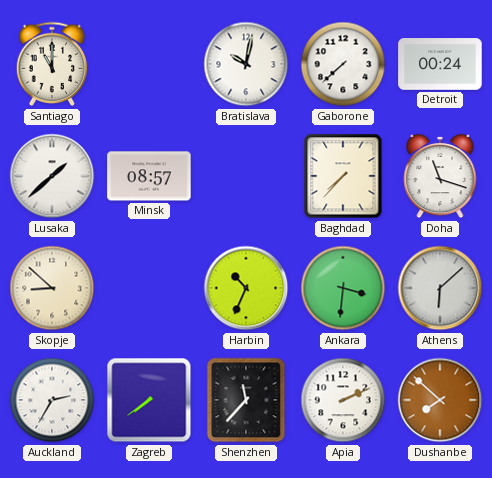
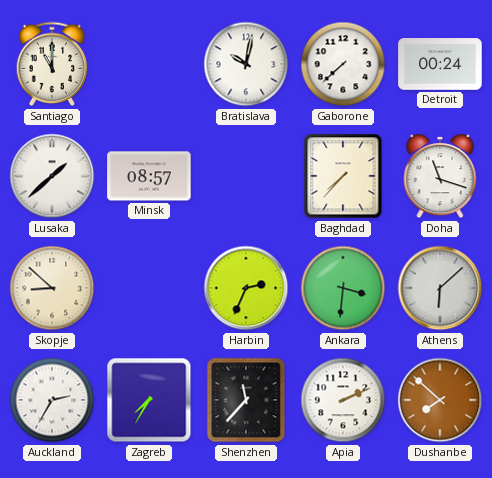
Harbin: 10:34 -> 2:34
Zagreb: 7:39 -> 7:35
